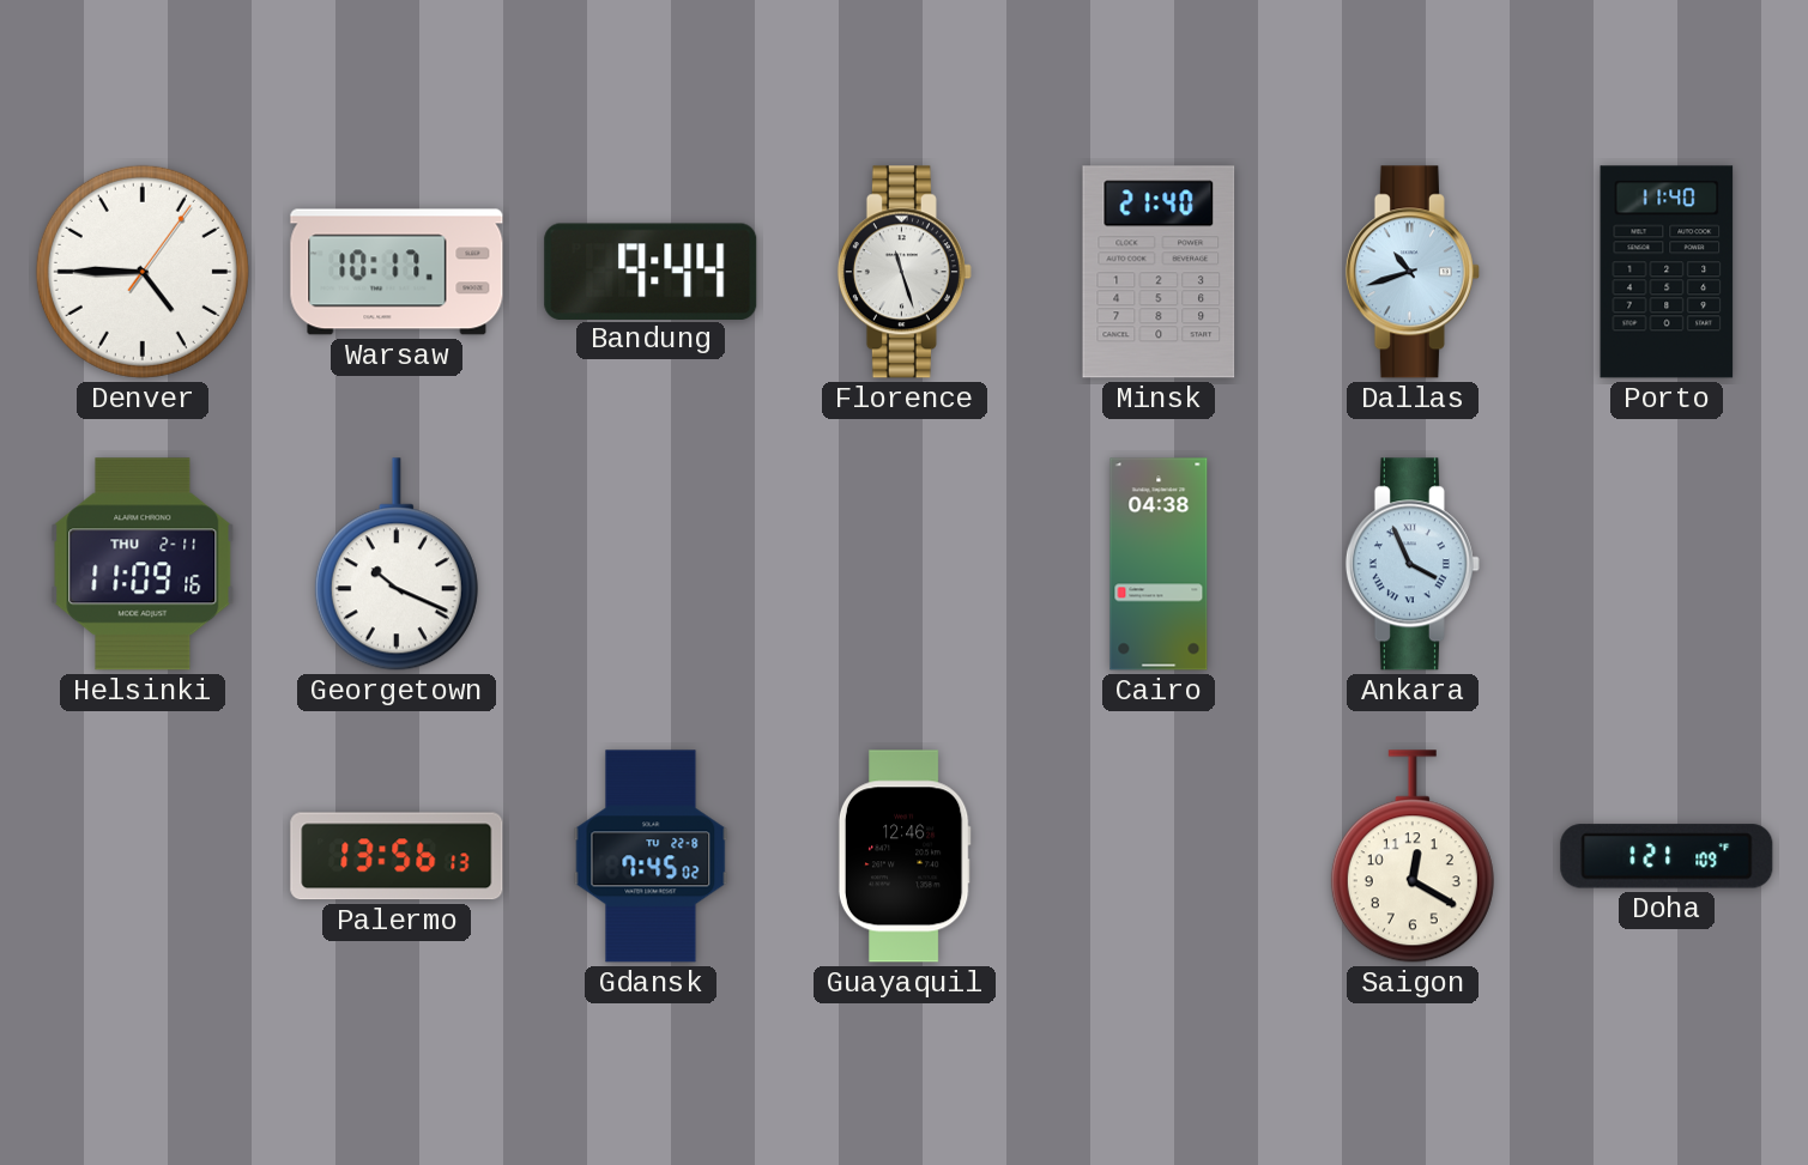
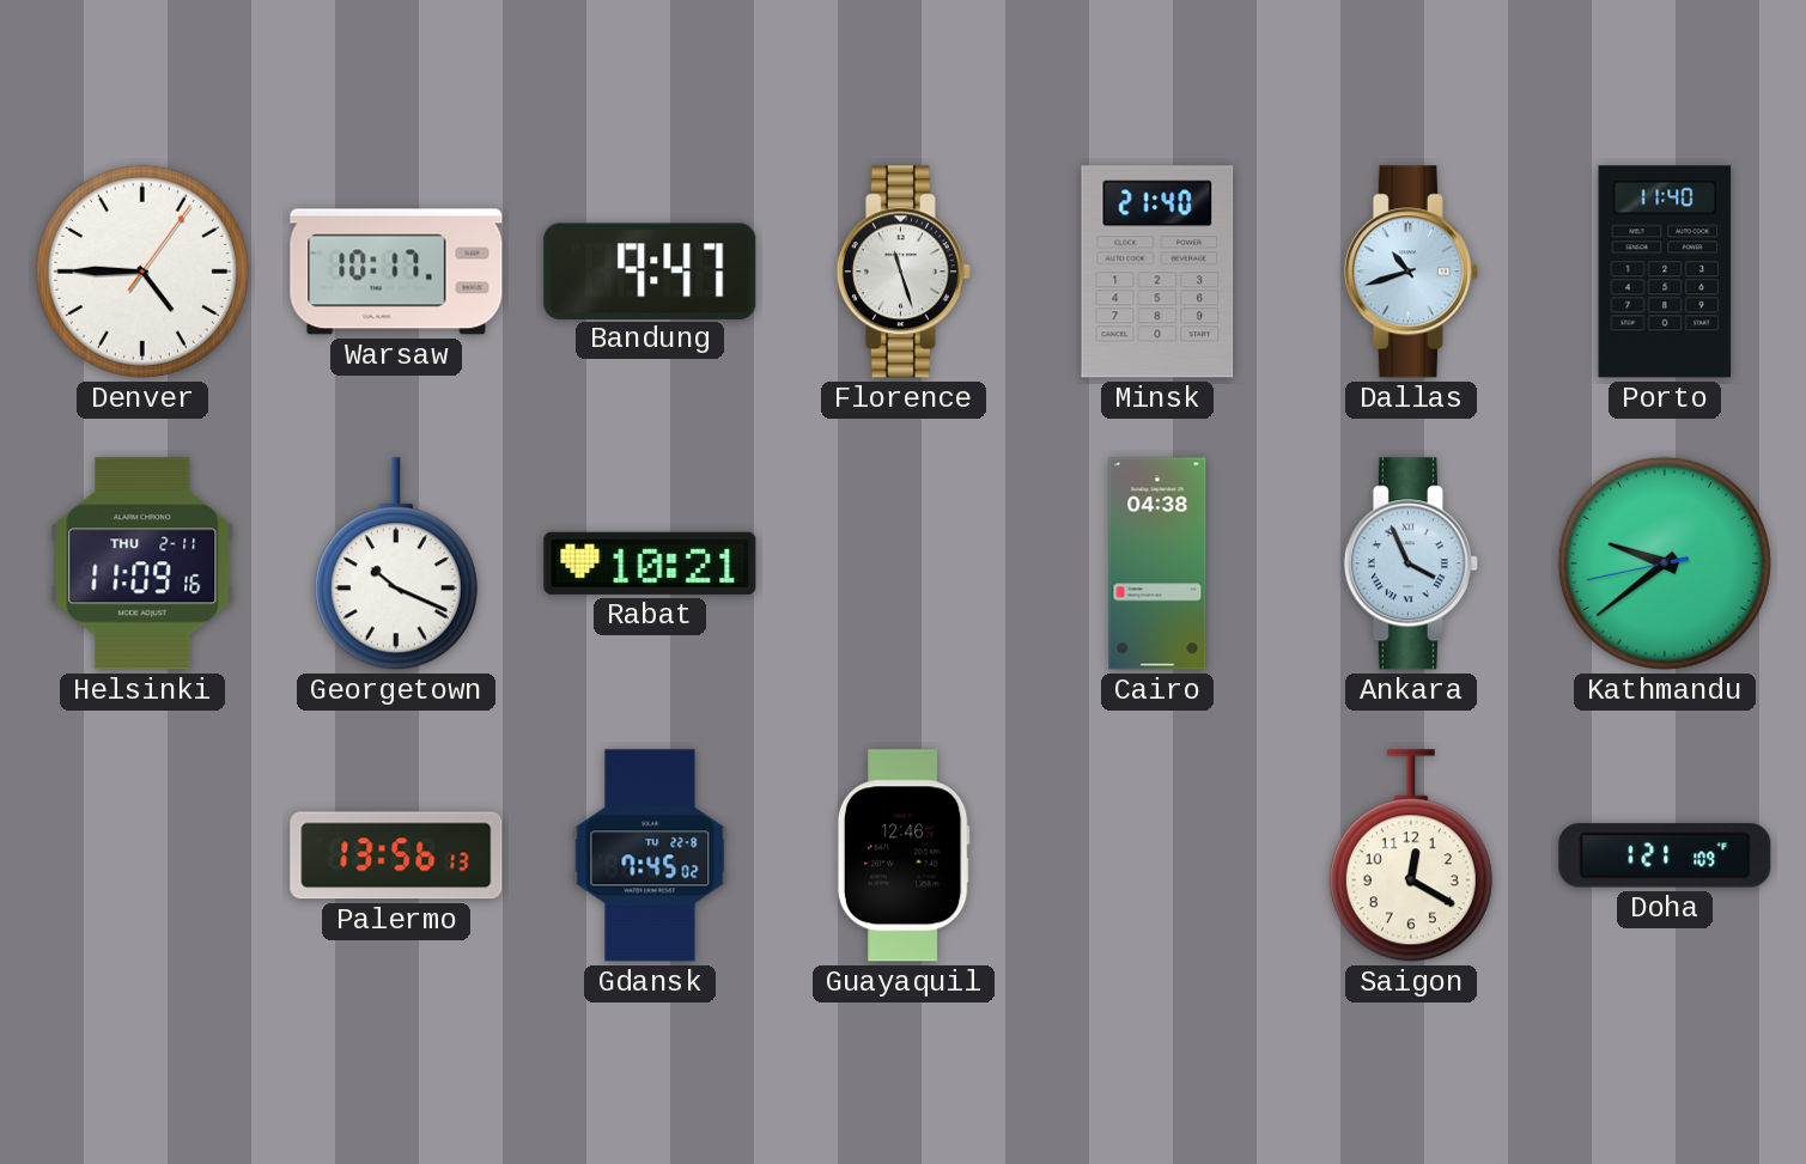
Bandung: 9:44 -> 9:47
Rabat: none -> 10:21
Kathmandu: none -> 9:38
